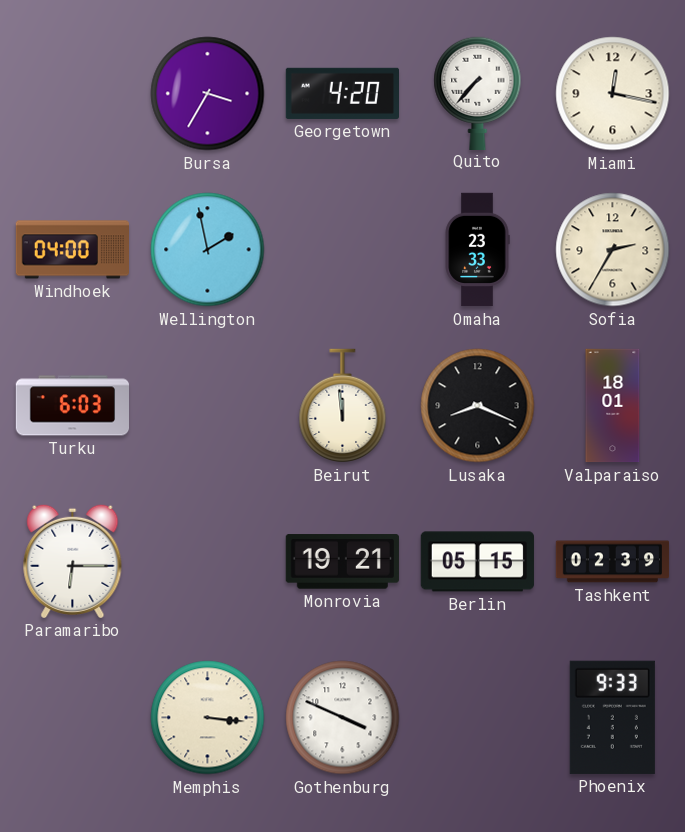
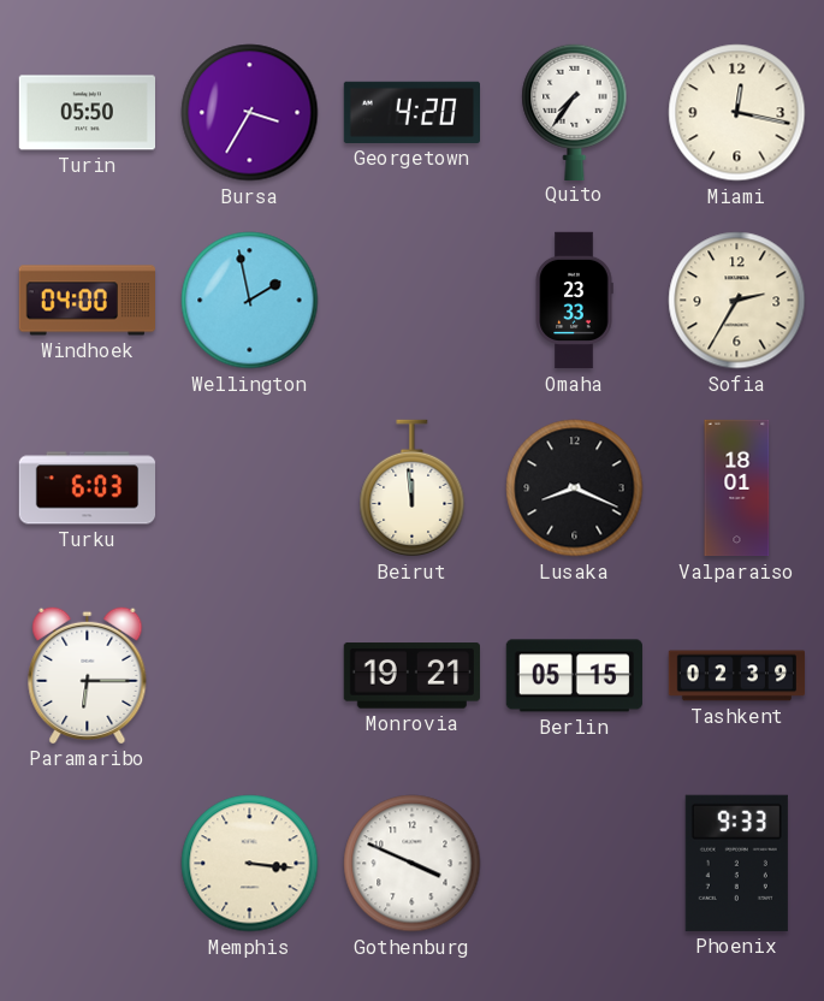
Turin: none -> 05:50
Quito: 7:37 -> 7:36
